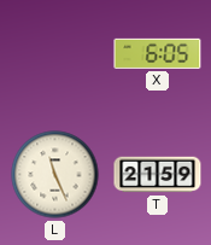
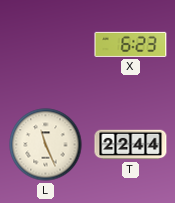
X: 6:05 -> 6:23
T: 21:59 -> 22:44
